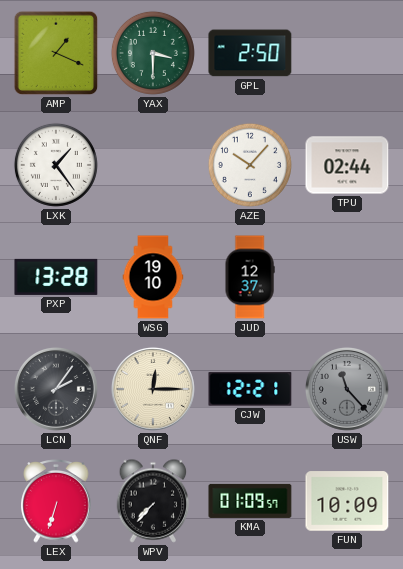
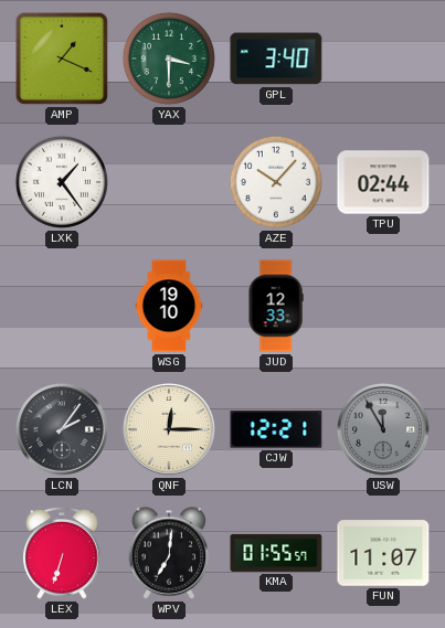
GPL: 2:50 -> 3:40
PXP: 13:28 -> none
JUD: 12:37 -> 12:33
USW: 11:23 -> 11:55
WPV: 7:37 -> 7:01
KMA: 01:09 -> 01:55
FUN: 10:09 -> 11:07
